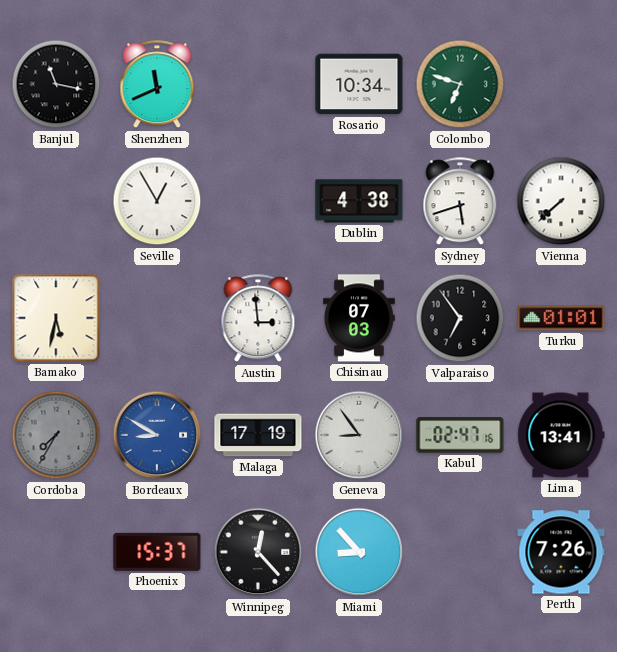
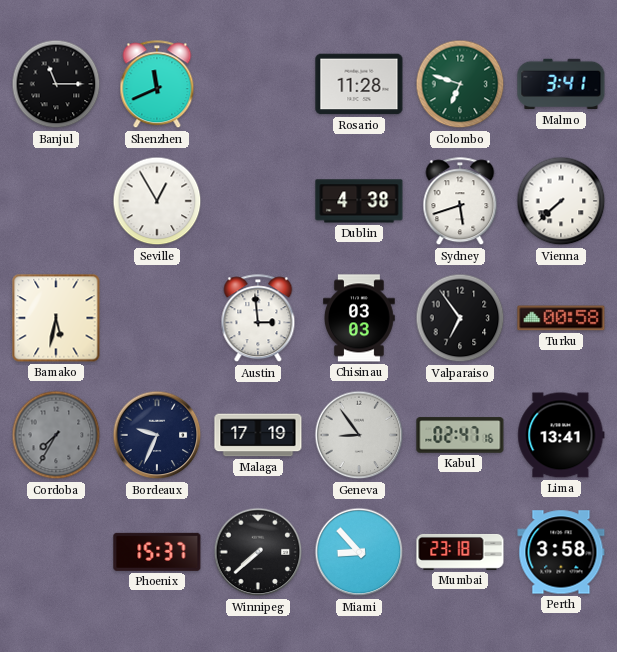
Banjul: 11:17 -> 11:15
Rosario: 10:34 -> 11:28
Malmo: none -> 3:41
Chisinau: 07:03 -> 03:03
Turku: 01:01 -> 00:58
Bordeaux: 8:50 -> 9:34
Bordeaux dial: blue -> navy
Winnipeg: 12:23 -> 7:38
Mumbai: none -> 23:18
Perth: 7:26 -> 3:58
